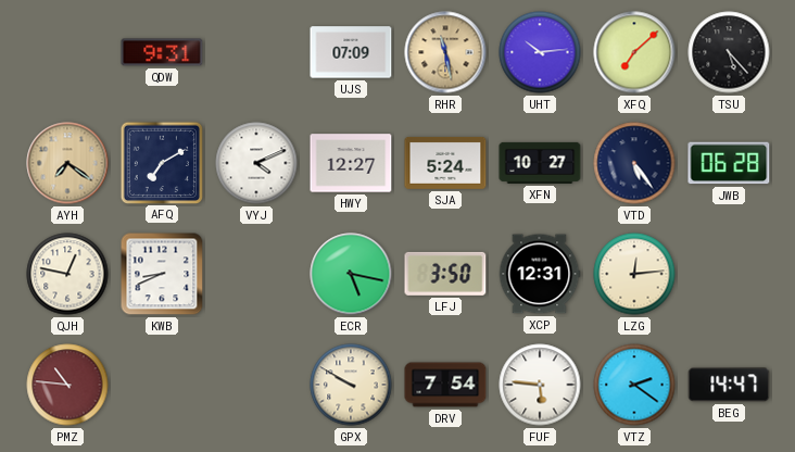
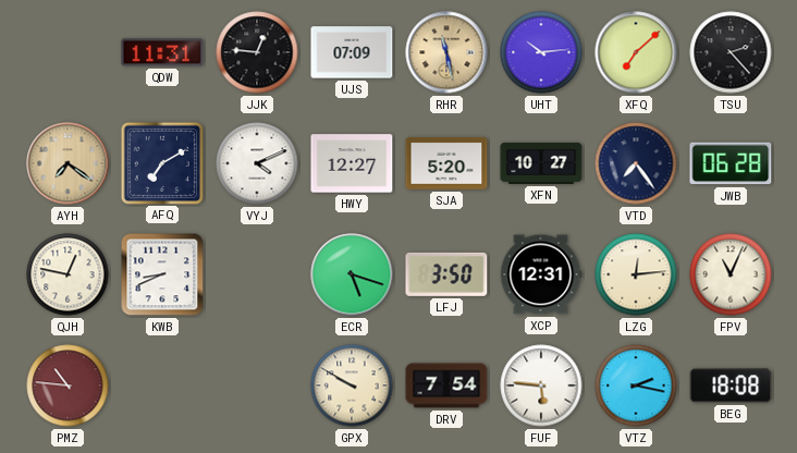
QDW: 9:31 -> 11:31
JJK: none -> 12:46
TSU: 5:23 -> 2:23
SJA: 5:24 -> 5:20
VTD: 5:24 -> 7:24
ECR: 5:17 -> 5:18
FPV: none -> 11:04
VTZ: 2:21 -> 2:17
BEG: 14:47 -> 18:08
